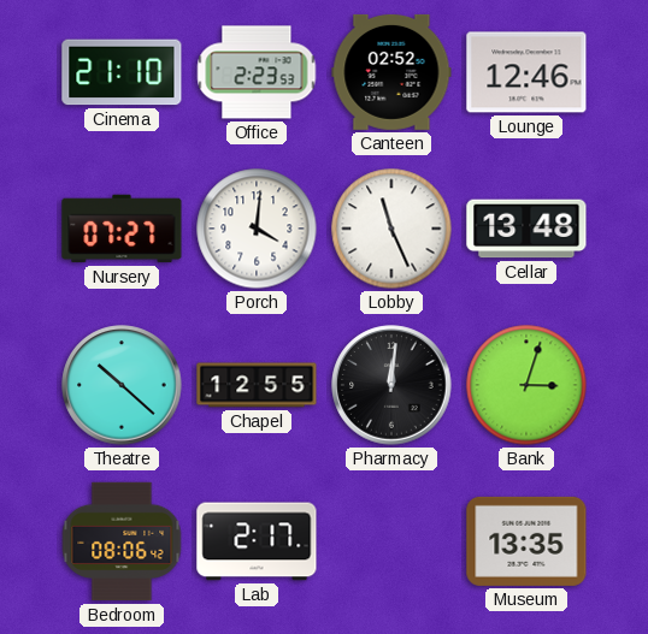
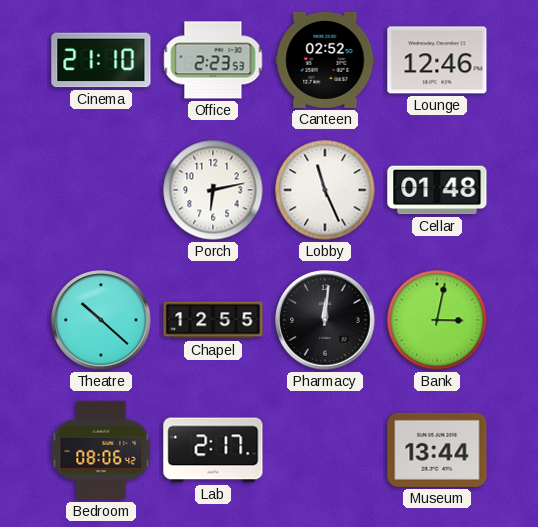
Nursery: 07:27 -> none
Porch: 4:01 -> 6:13
Cellar: 13:48 -> 01:48
Bank: 3:03 -> 3:02
Museum: 13:35 -> 13:44
